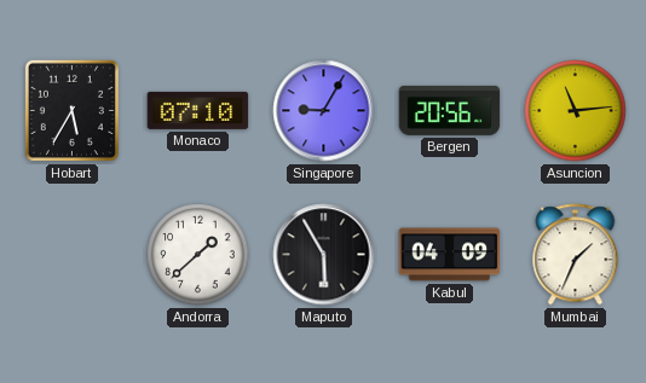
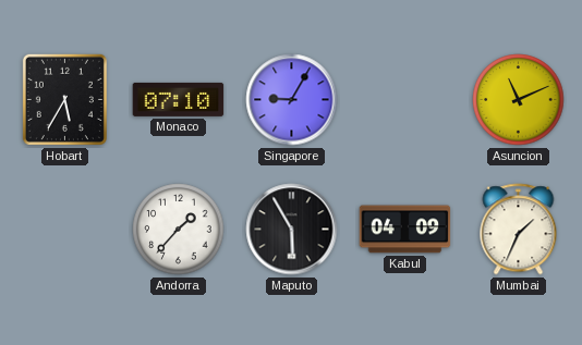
Bergen: 20:56 -> none
Asuncion: 11:14 -> 11:11
Andorra: 1:38 -> 1:37
